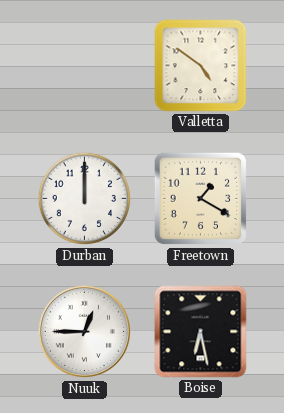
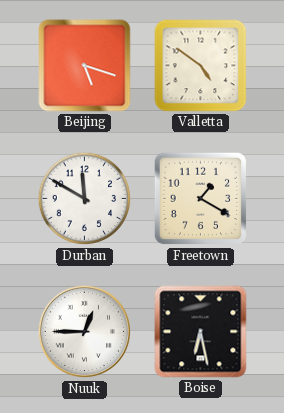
Beijing: none -> 5:18
Durban: 12:00 -> 11:50
